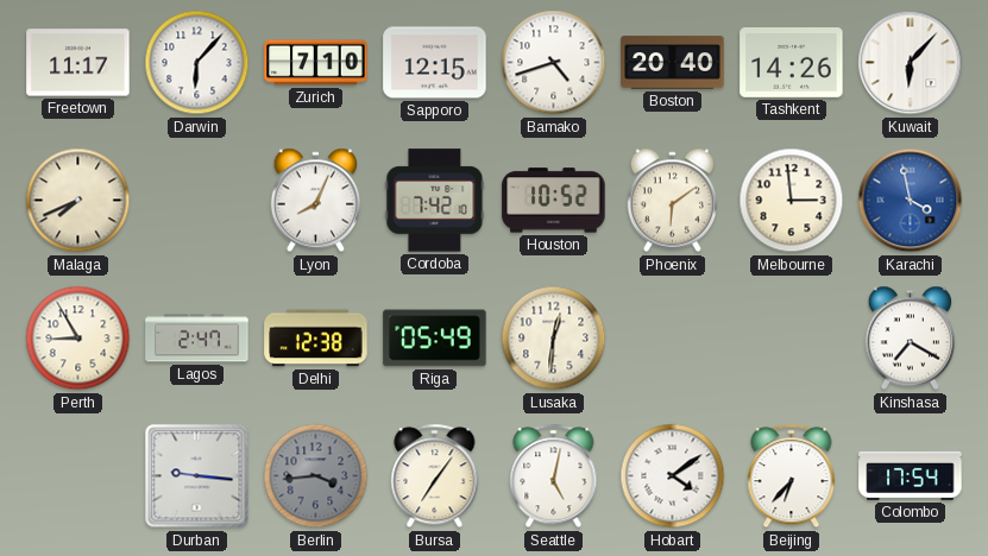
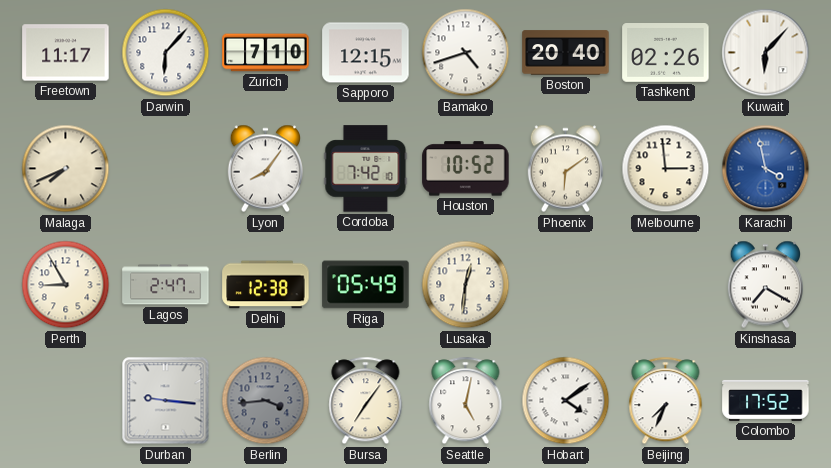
Tashkent: 14:26 -> 02:26
Lyon: 8:04 -> 8:06
Beijing: 6:37 -> 7:34
Colombo: 17:54 -> 17:52
